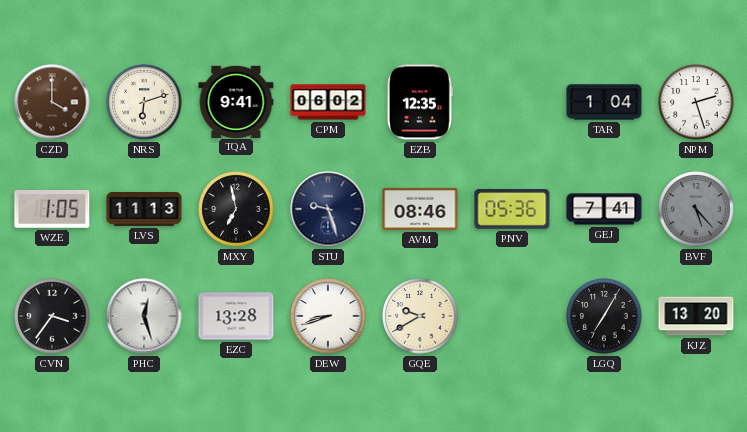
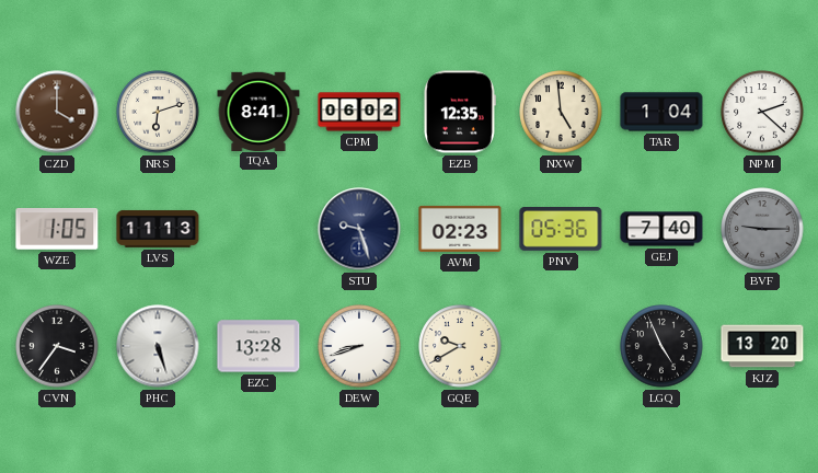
TQA: 9:41 -> 8:41
NXW: none -> 4:59
NPM: 2:27 -> 2:22
MXY: 6:58 -> none
AVM: 08:46 -> 02:23
GEJ: 7:41 -> 7:40
BVF: 5:23 -> 9:15
PHC: 12:27 -> 5:27
LGQ: 7:05 -> 4:56
